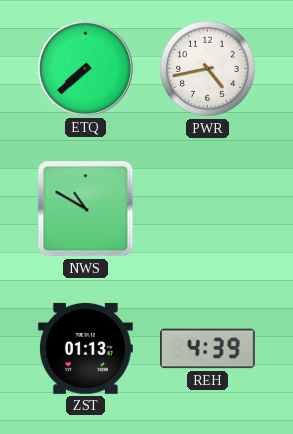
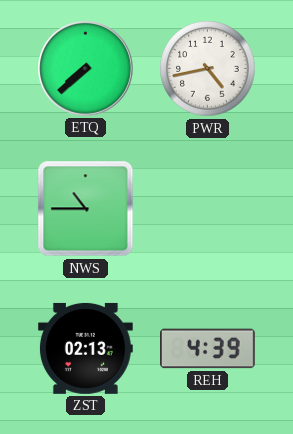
NWS: 10:50 -> 10:45
ZST: 01:13 -> 02:13
